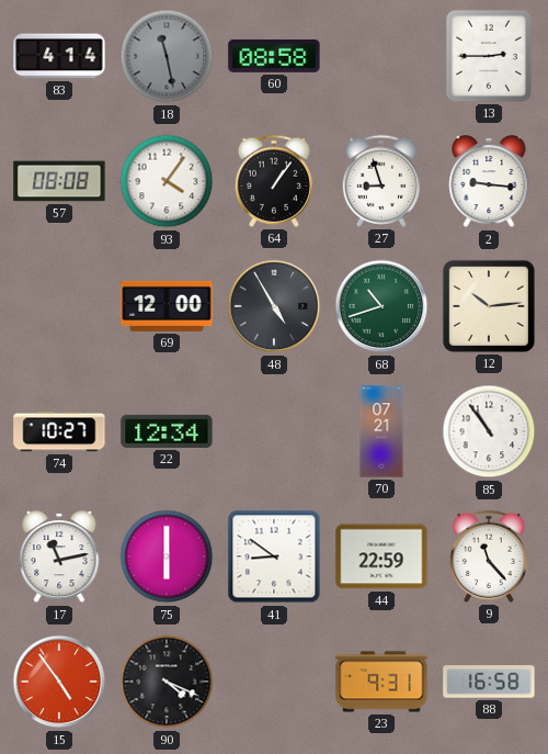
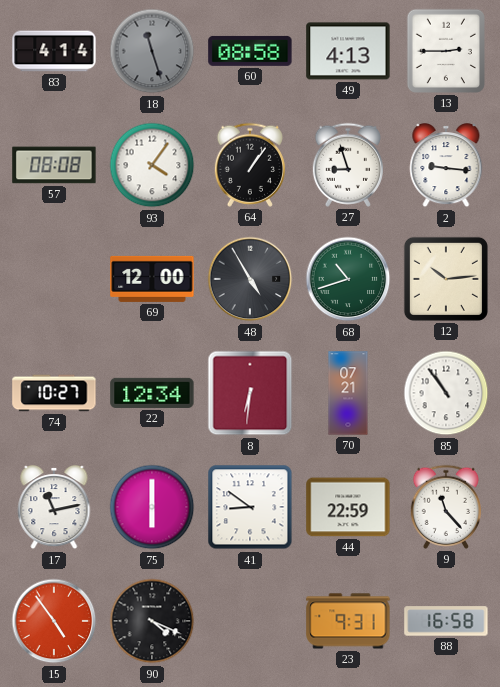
18: 11:28 -> 11:27
49: none -> 4:13
8: none -> 6:31
